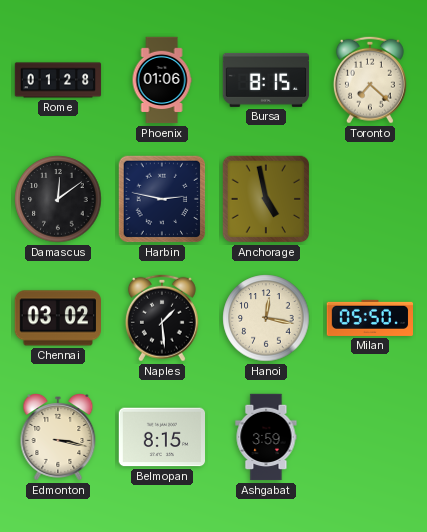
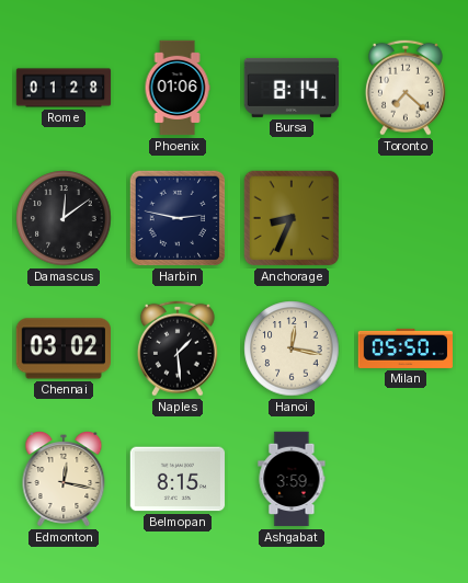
Bursa: 8:15 -> 8:14
Anchorage: 4:58 -> 8:34
Edmonton: 3:17 -> 12:17
